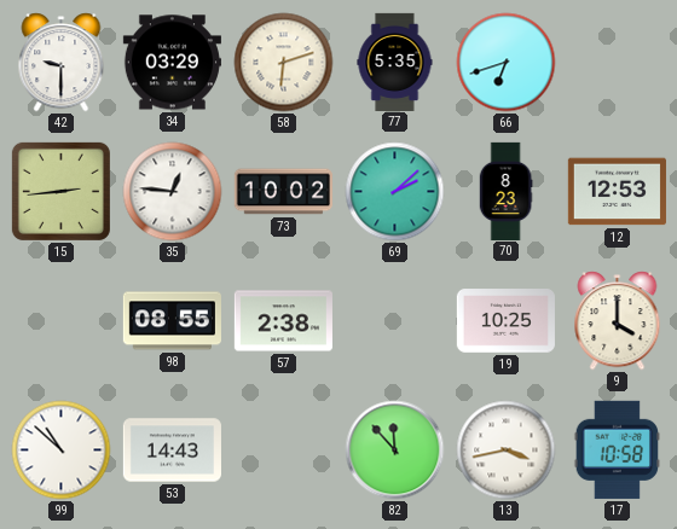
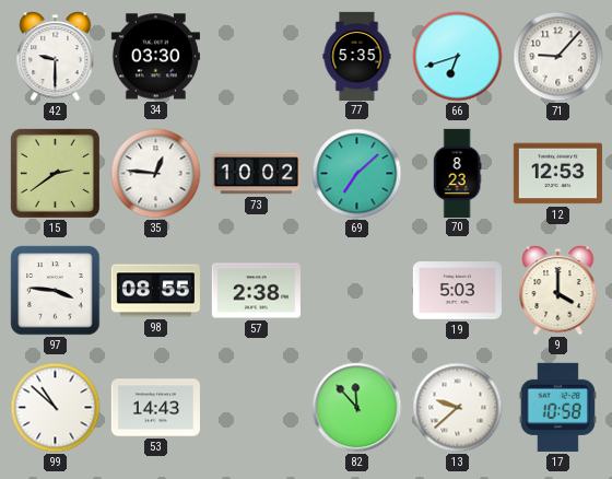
34: 03:29 -> 03:30
58: 6:12 -> none
71: none -> 9:07
15: 2:44 -> 2:39
69: 2:08 -> 7:08
97: none -> 3:46
19: 10:25 -> 5:03
13: 3:43 -> 9:38
